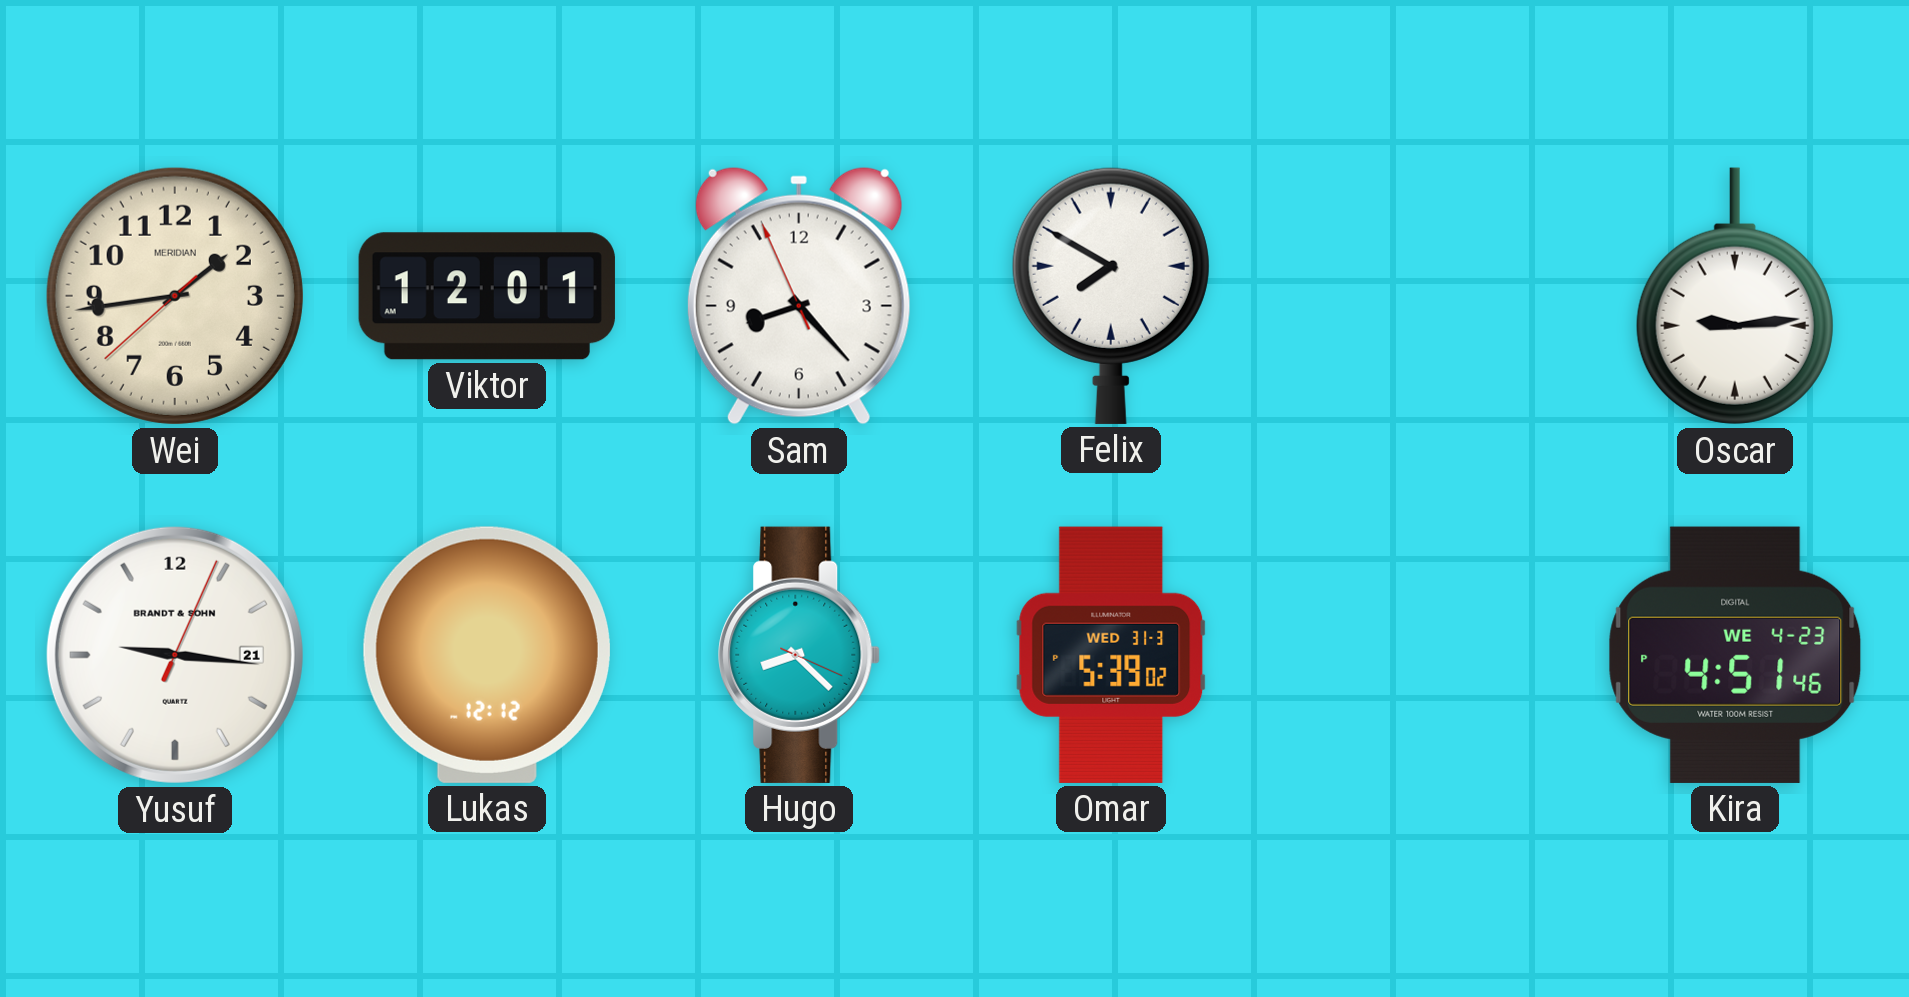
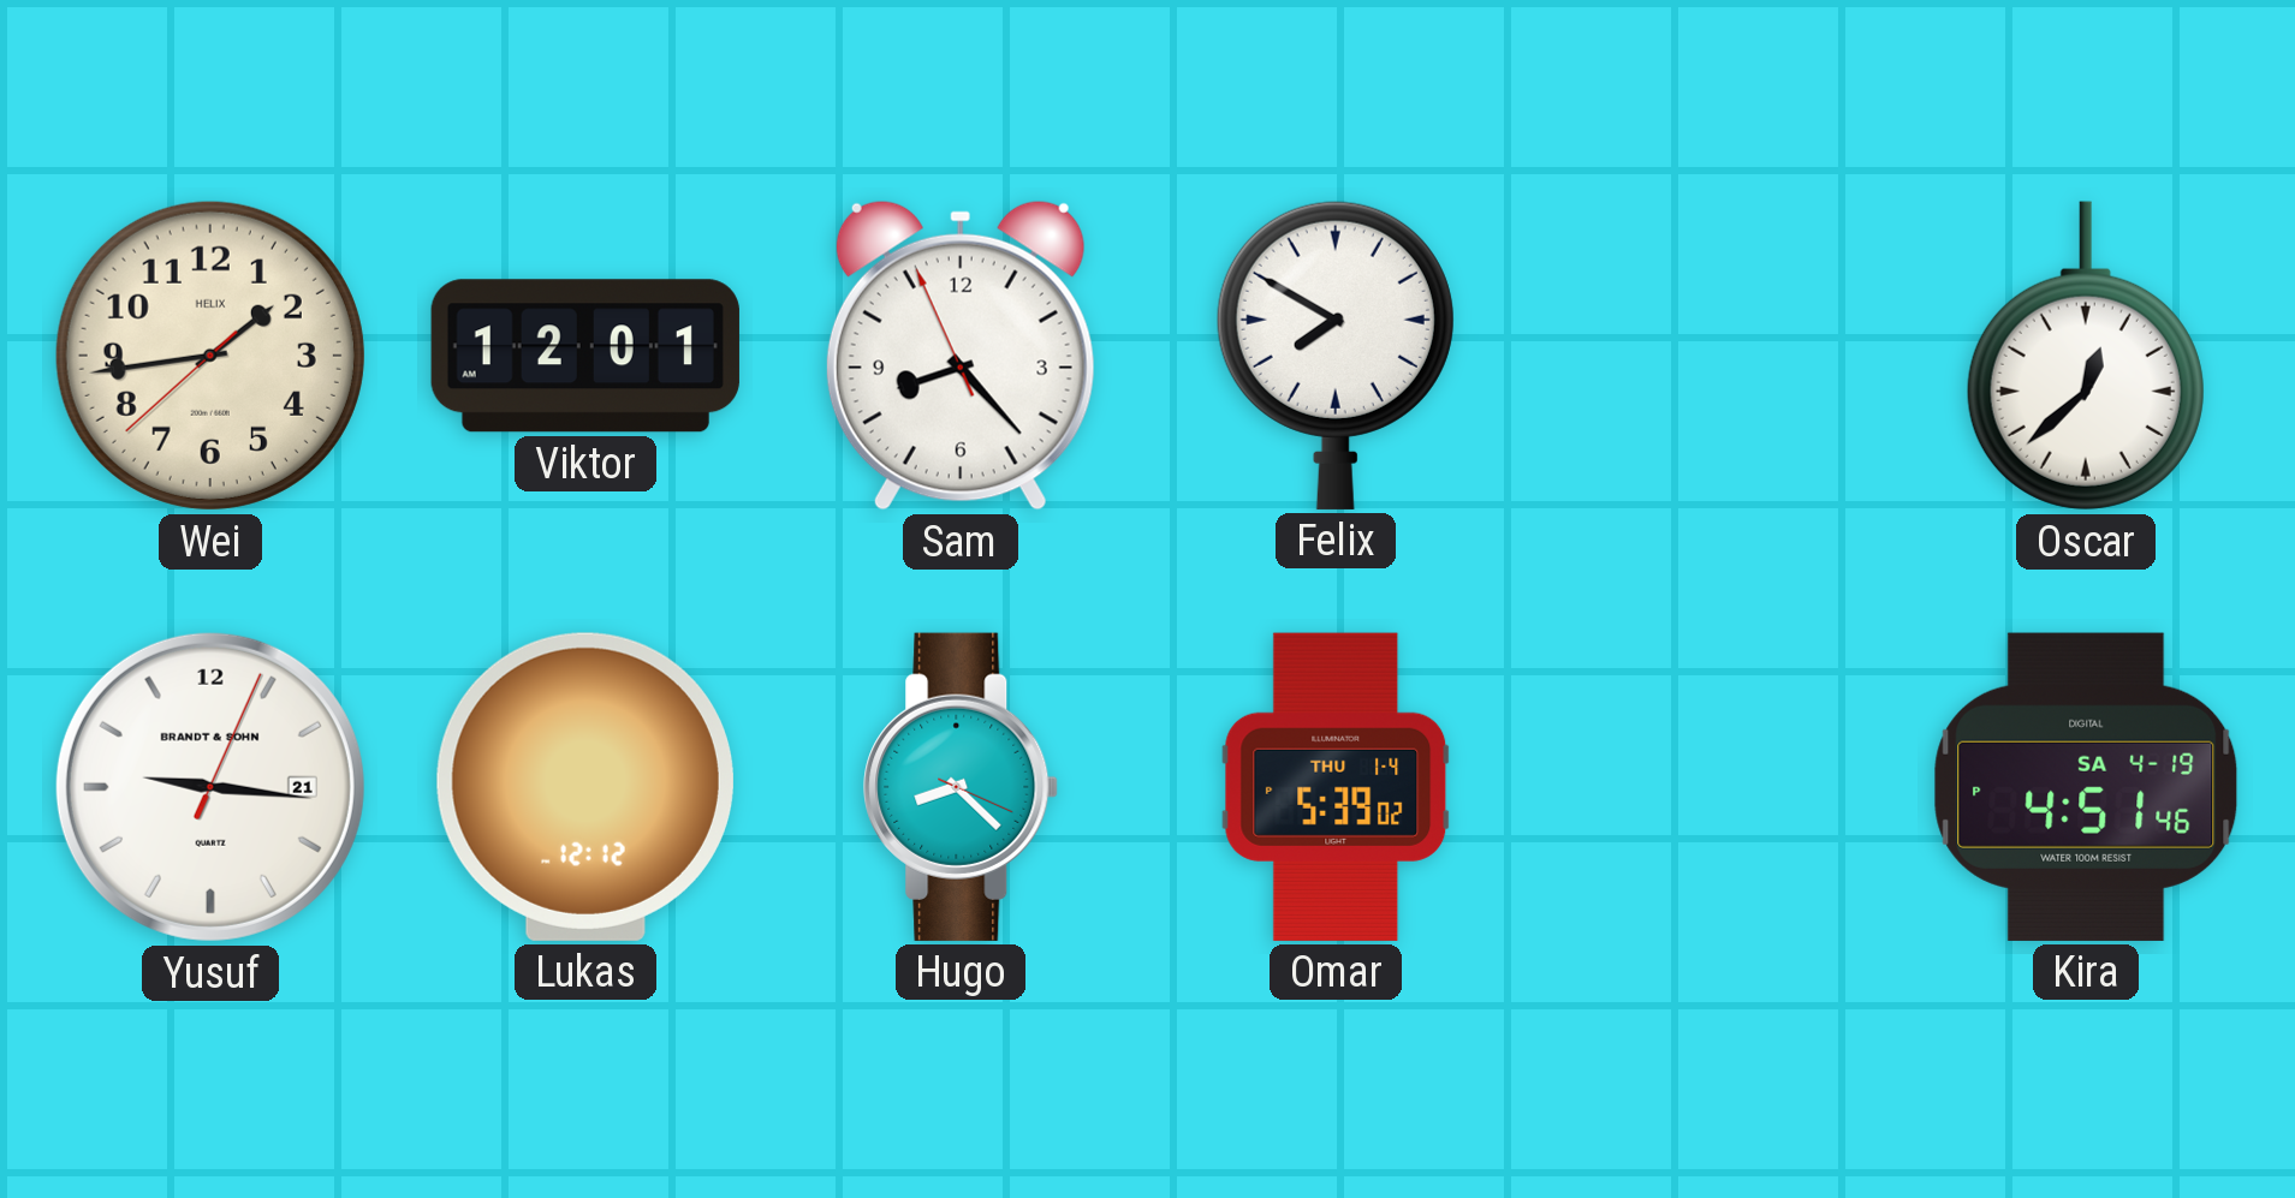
Wei brand: MERIDIAN -> HELIX
Oscar: 9:14 -> 12:38
Omar date: WED 31-3 -> THU 1-4
Kira date: WE 4-23 -> SA 4-19
